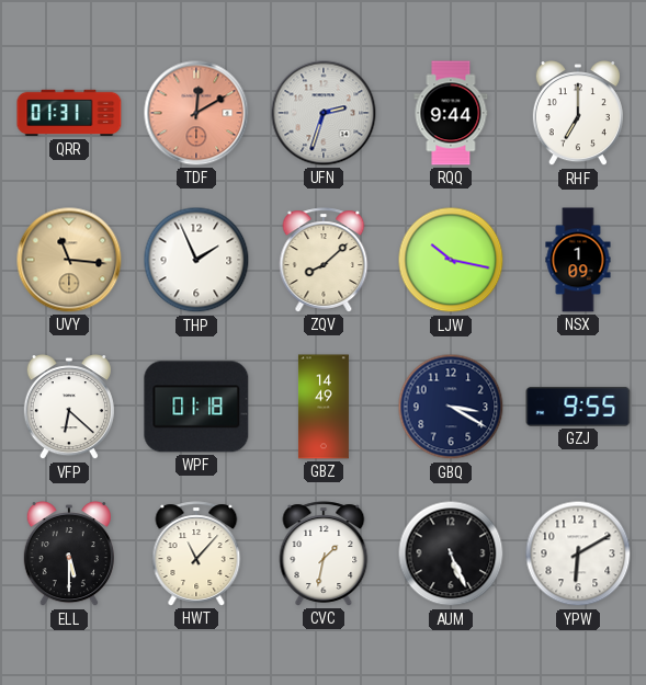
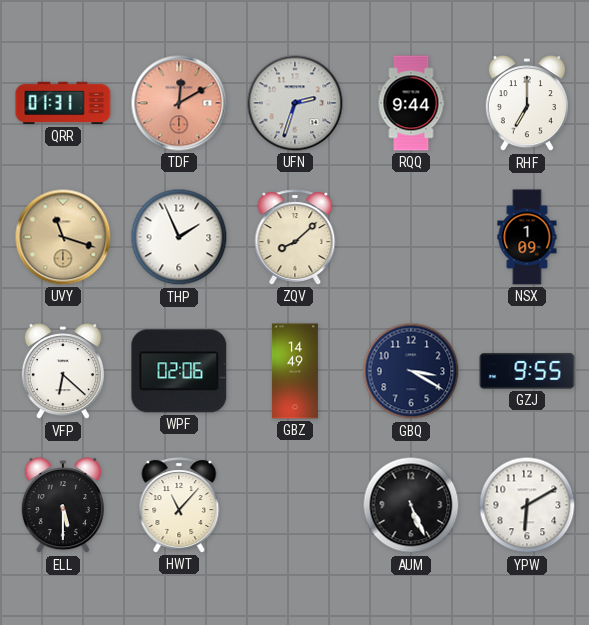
UVY: 11:16 -> 11:18
LJW: 10:17 -> none
WPF: 01:18 -> 02:06
CVC: 1:32 -> none
